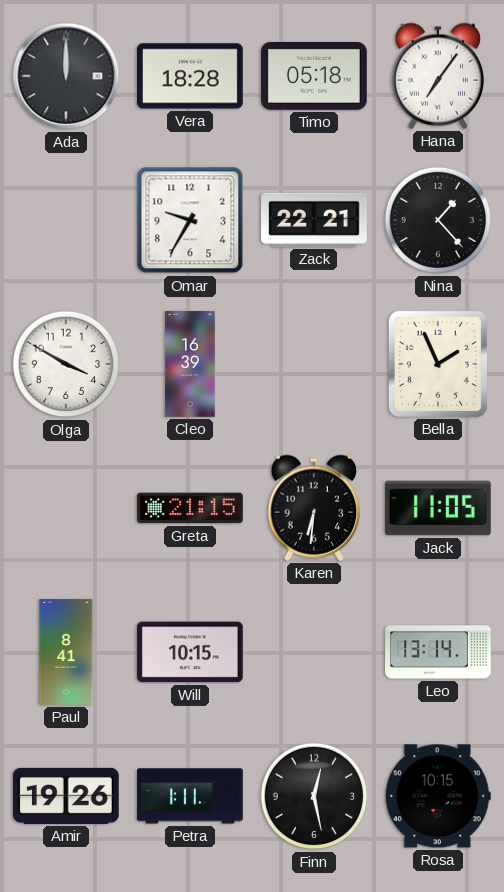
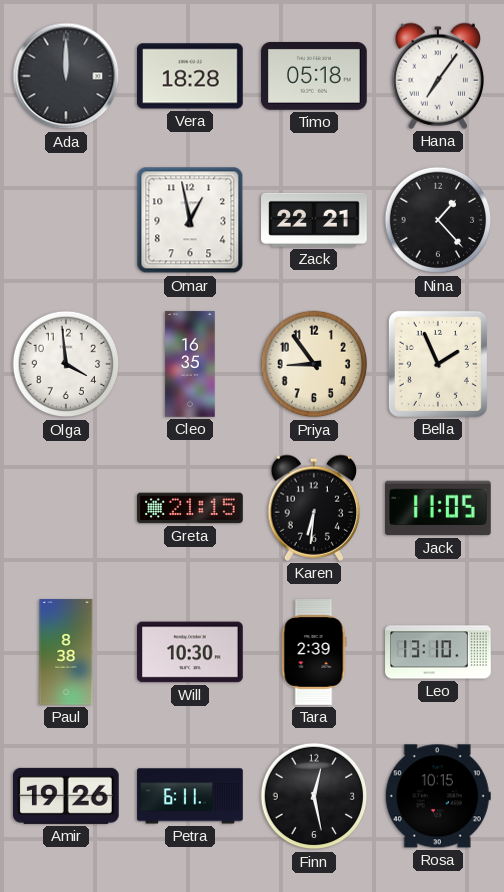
Omar: 9:35 -> 12:58
Olga: 3:50 -> 3:59
Cleo: 16:39 -> 16:35
Priya: none -> 8:54
Paul: 8:41 -> 8:38
Will: 10:15 -> 10:30
Tara: none -> 2:39
Leo: 13:14 -> 13:10
Petra: 1:11 -> 6:11
